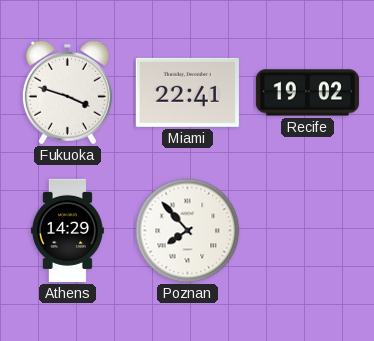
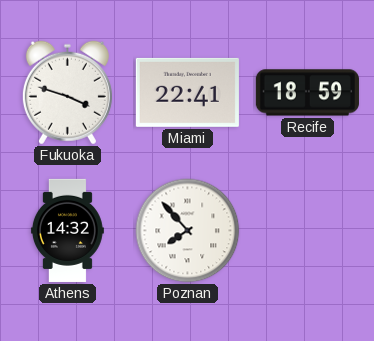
Recife: 19:02 -> 18:59
Athens: 14:29 -> 14:32
